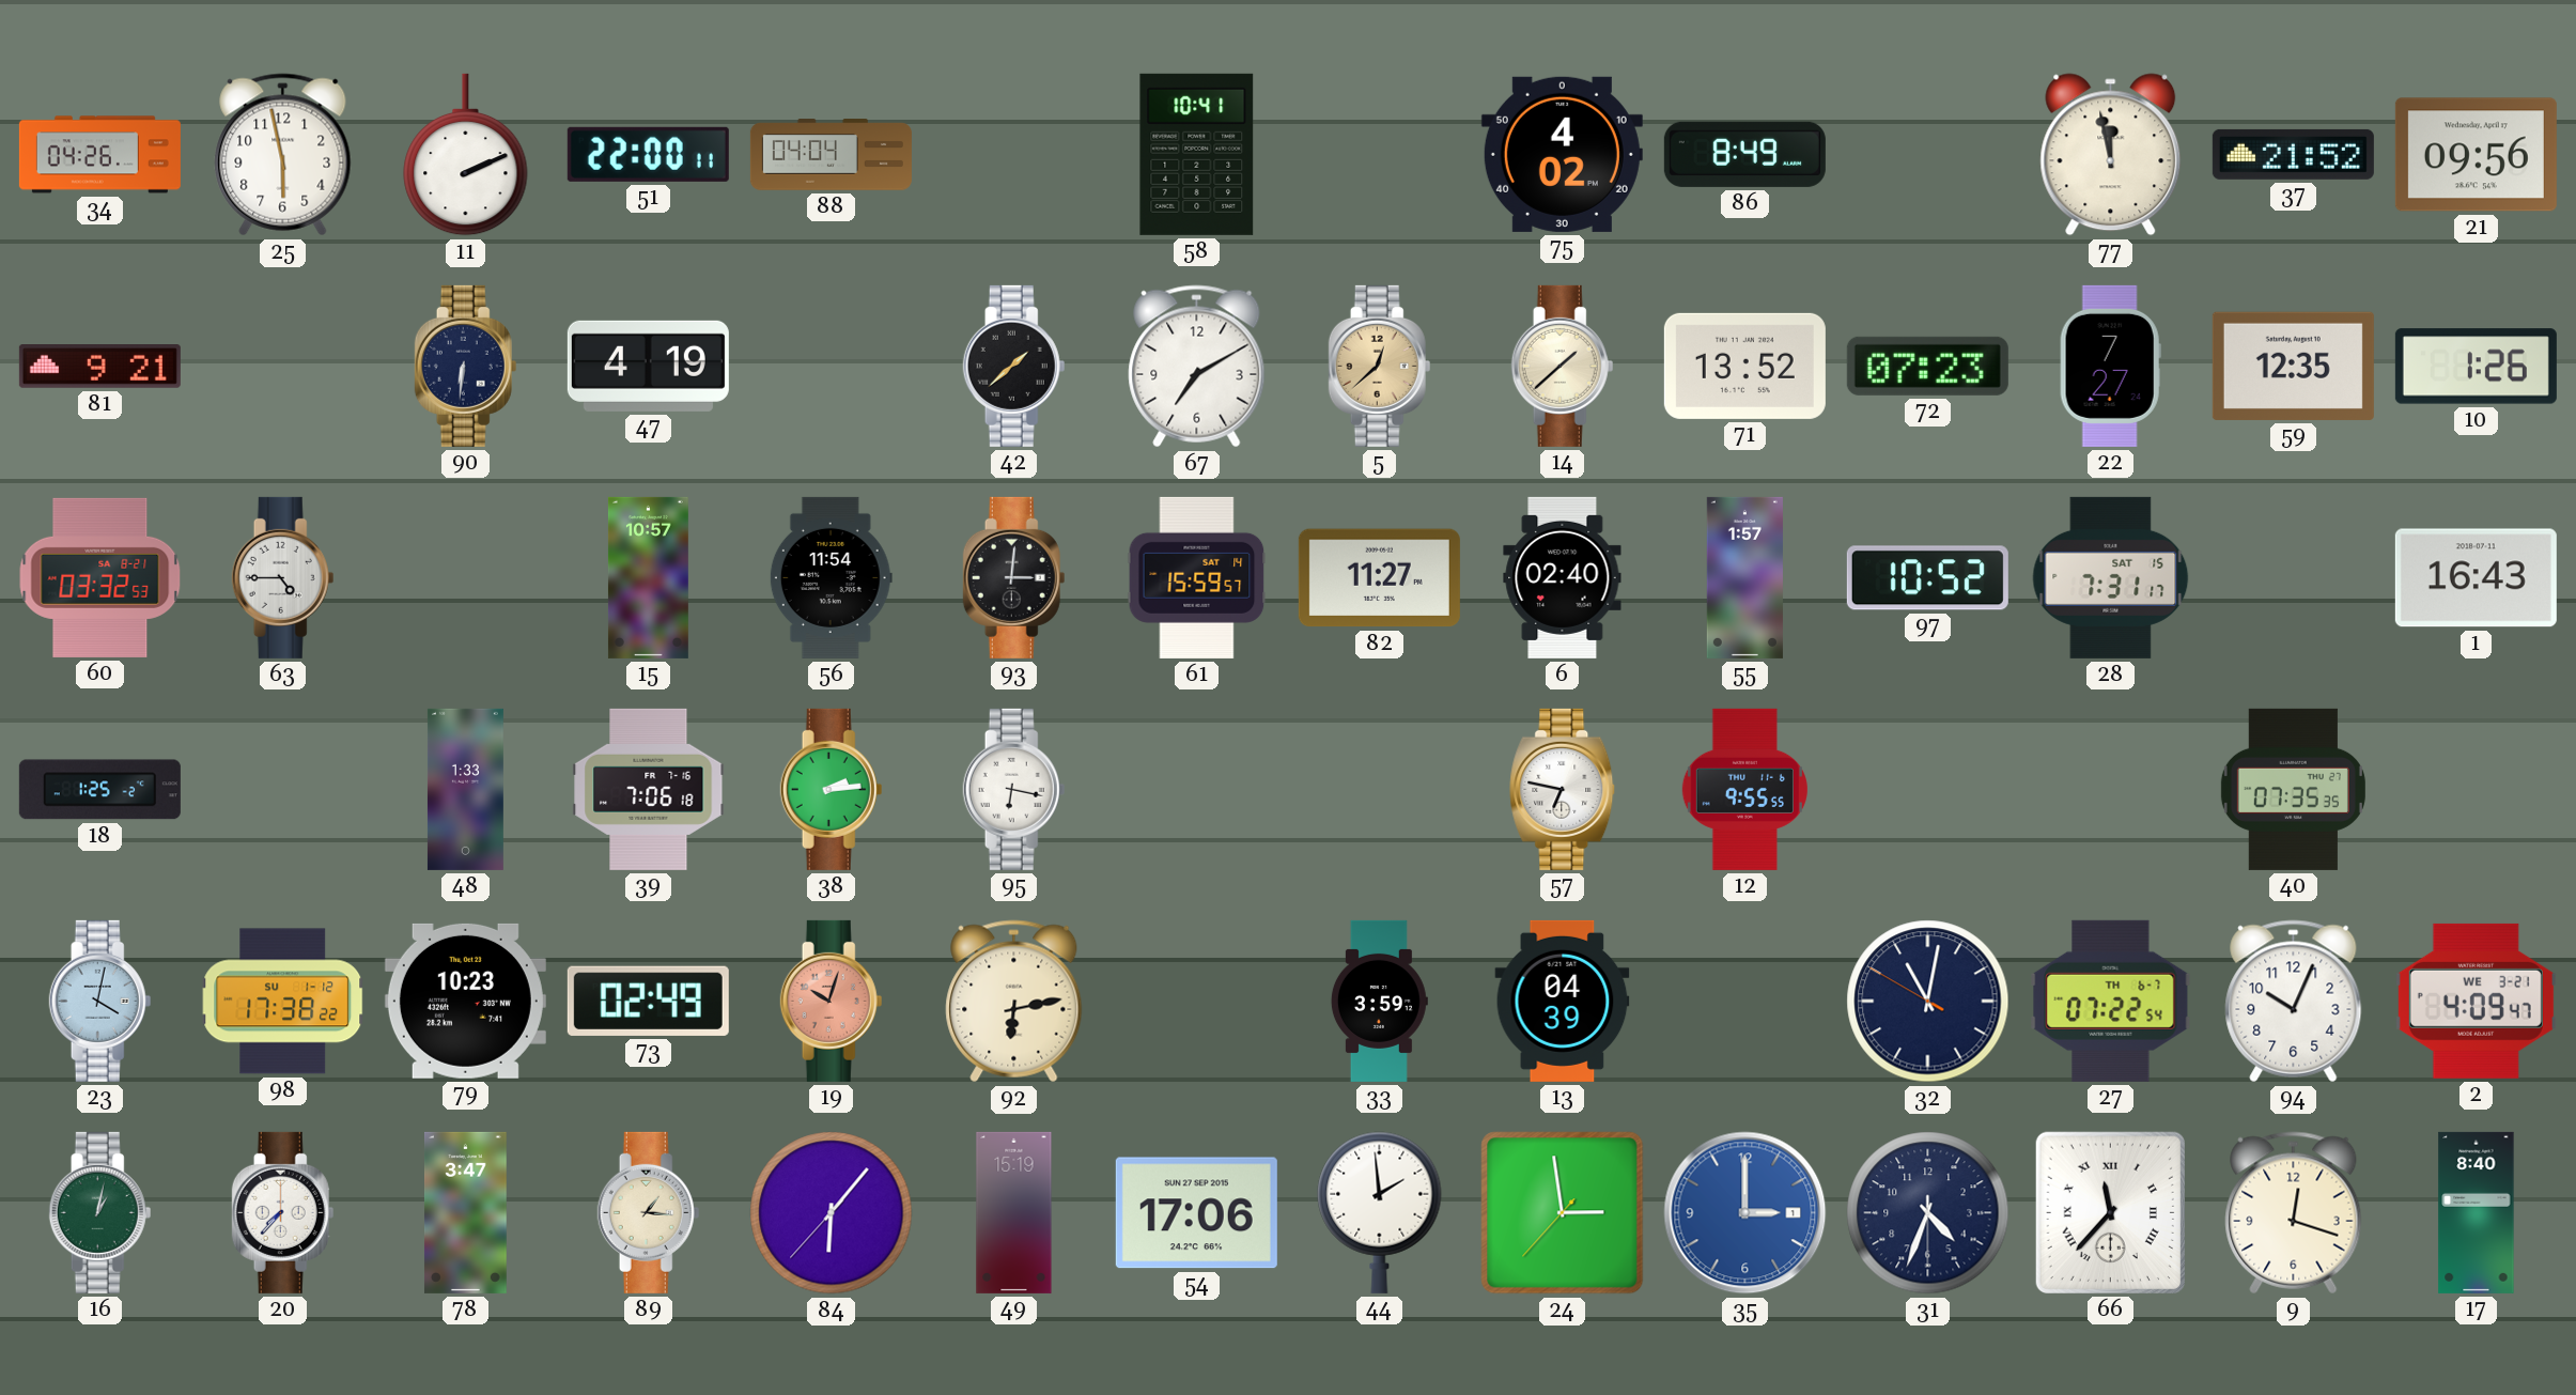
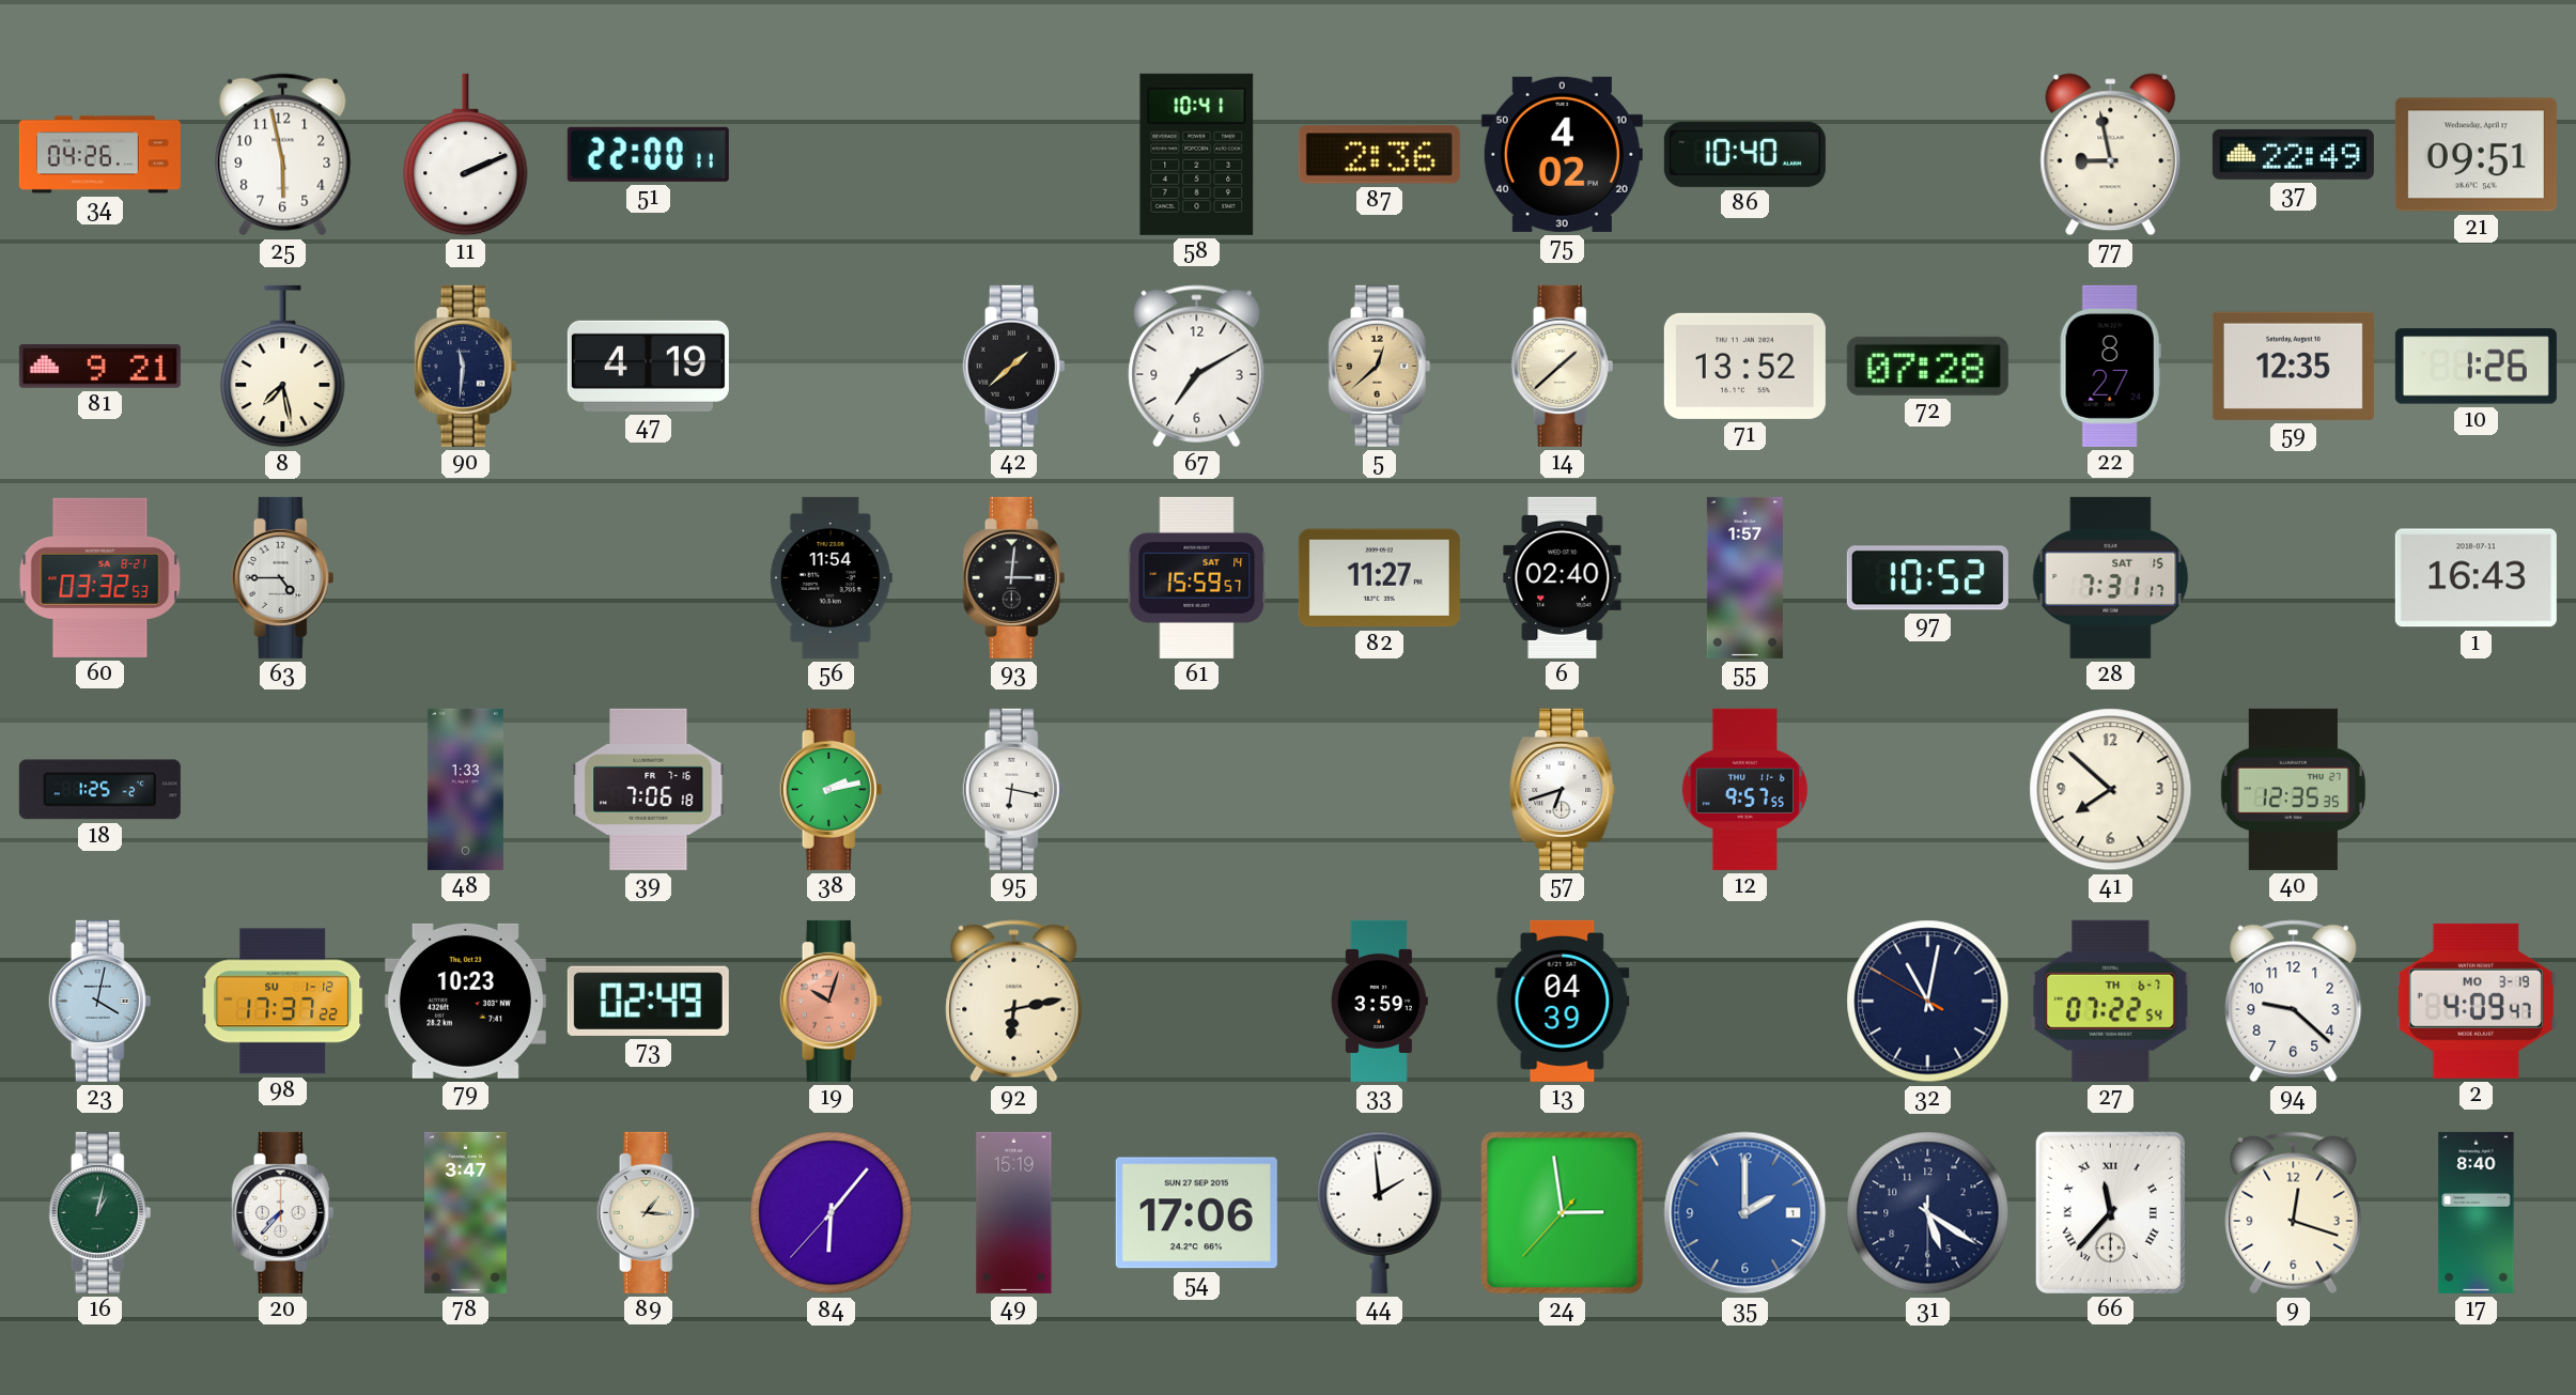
88: 04:04 -> none
87: none -> 2:36
86: 8:49 -> 10:40
77: 11:58 -> 8:58
37: 21:52 -> 22:49
21: 09:56 -> 09:51
8: none -> 7:28
90: 6:31 -> 11:31
72: 07:23 -> 07:28
22: 7:27 -> 8:27
15: 10:57 -> none
38: 2:14 -> 2:13
57: 6:47 -> 6:42
12: 9:55 -> 9:57
41: none -> 7:52
40: 07:35 -> 12:35
98: 17:38 -> 17:37
94: 10:04 -> 9:22
2 date: WE 3-21 -> MO 3-19
35: 3:00 -> 2:00
31: 4:33 -> 5:20
